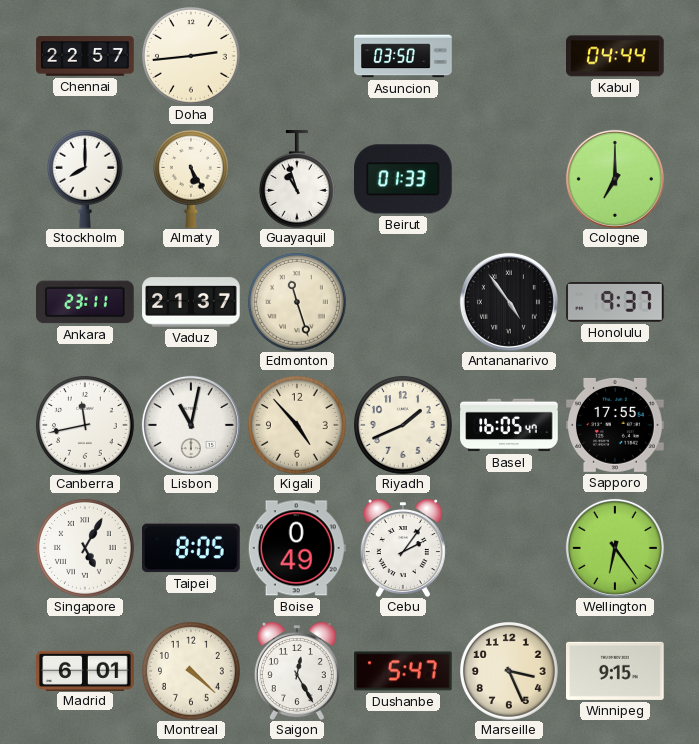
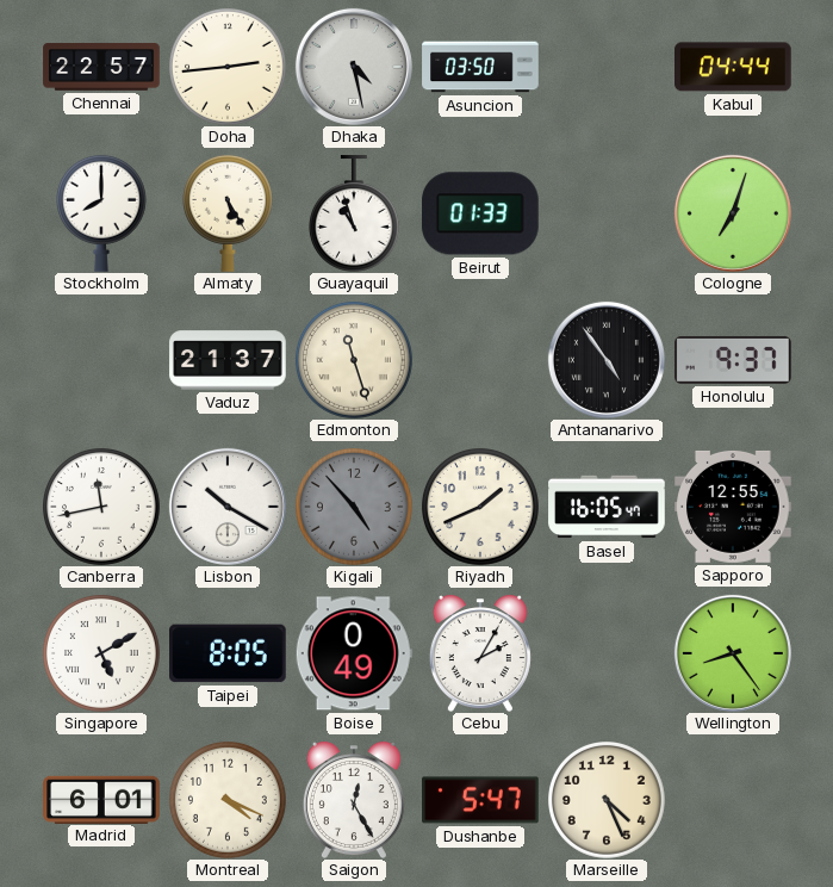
Dhaka: none -> 4:28
Cologne: 7:00 -> 7:03
Ankara: 23:11 -> none
Lisbon: 11:02 -> 10:20
Kigali dial: cream -> grey
Sapporo: 17:55 -> 12:55
Singapore: 5:05 -> 5:10
Cebu: 2:06 -> 2:05
Wellington: 6:24 -> 8:24
Montreal: 4:22 -> 4:19
Marseille: 3:26 -> 4:26
Winnipeg: 9:15 -> none
